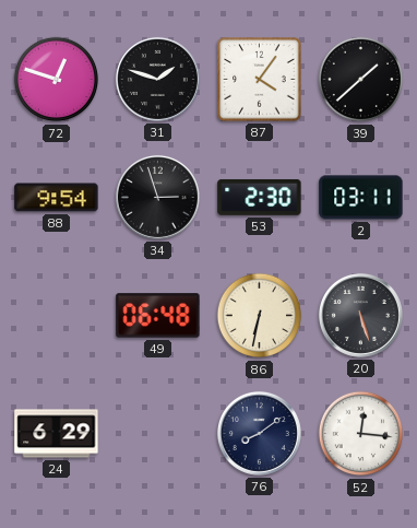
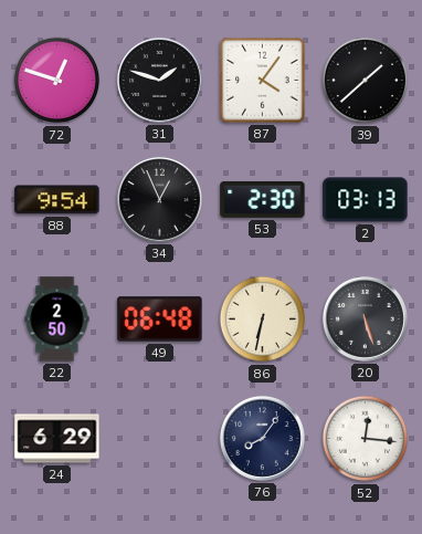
34: 2:57 -> 12:56
2: 03:11 -> 03:13
22: none -> 2:50
76: 8:09 -> 8:06
